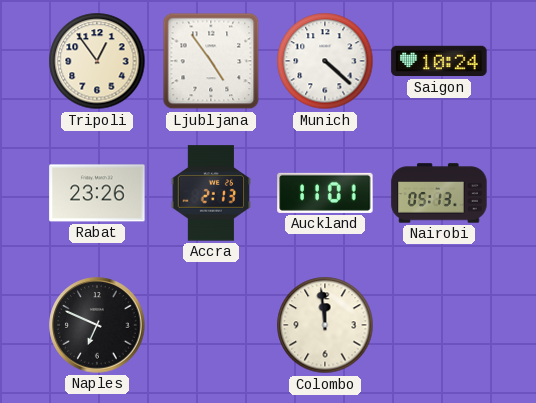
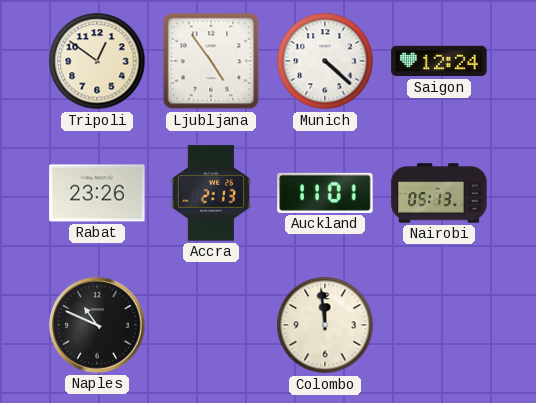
Tripoli: 12:54 -> 12:51
Saigon: 10:24 -> 12:24
Naples: 6:49 -> 10:49
